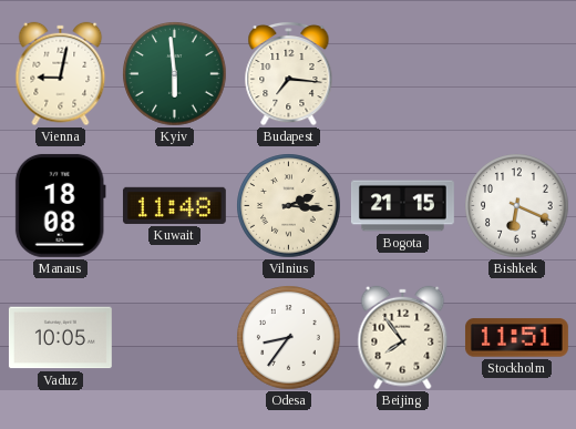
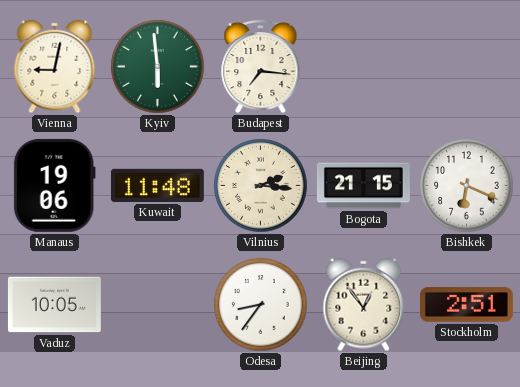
Manaus: 18:08 -> 19:06
Beijing: 7:54 -> 12:54
Stockholm: 11:51 -> 2:51
